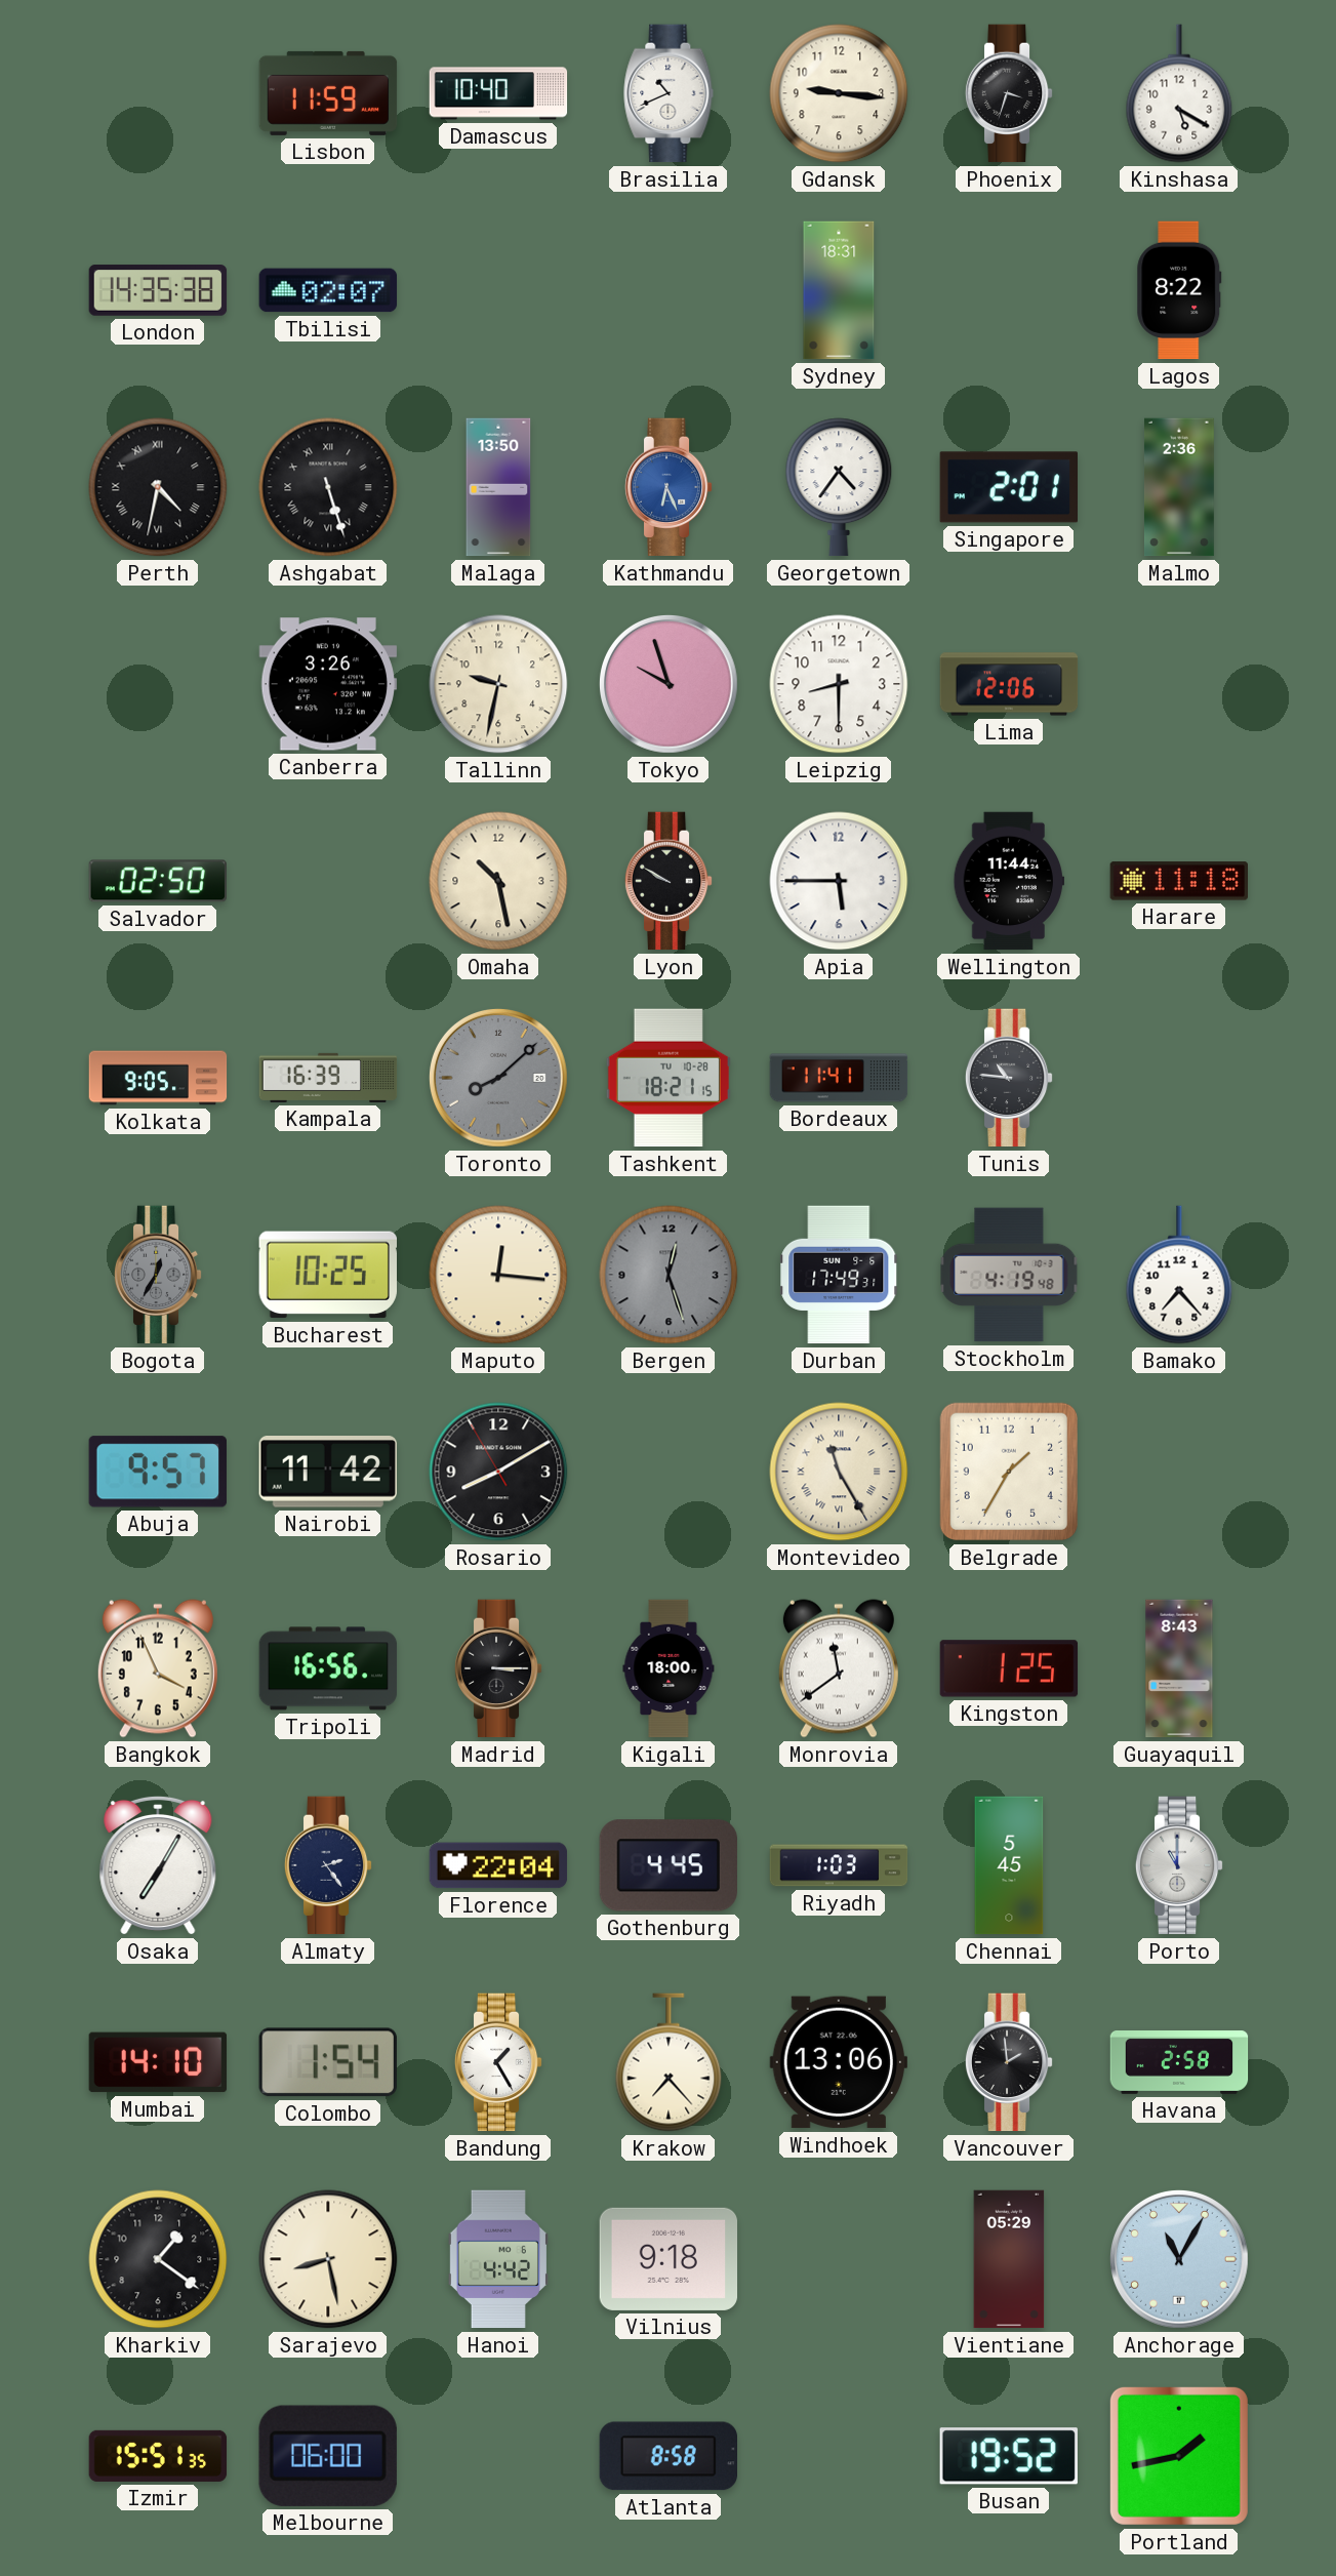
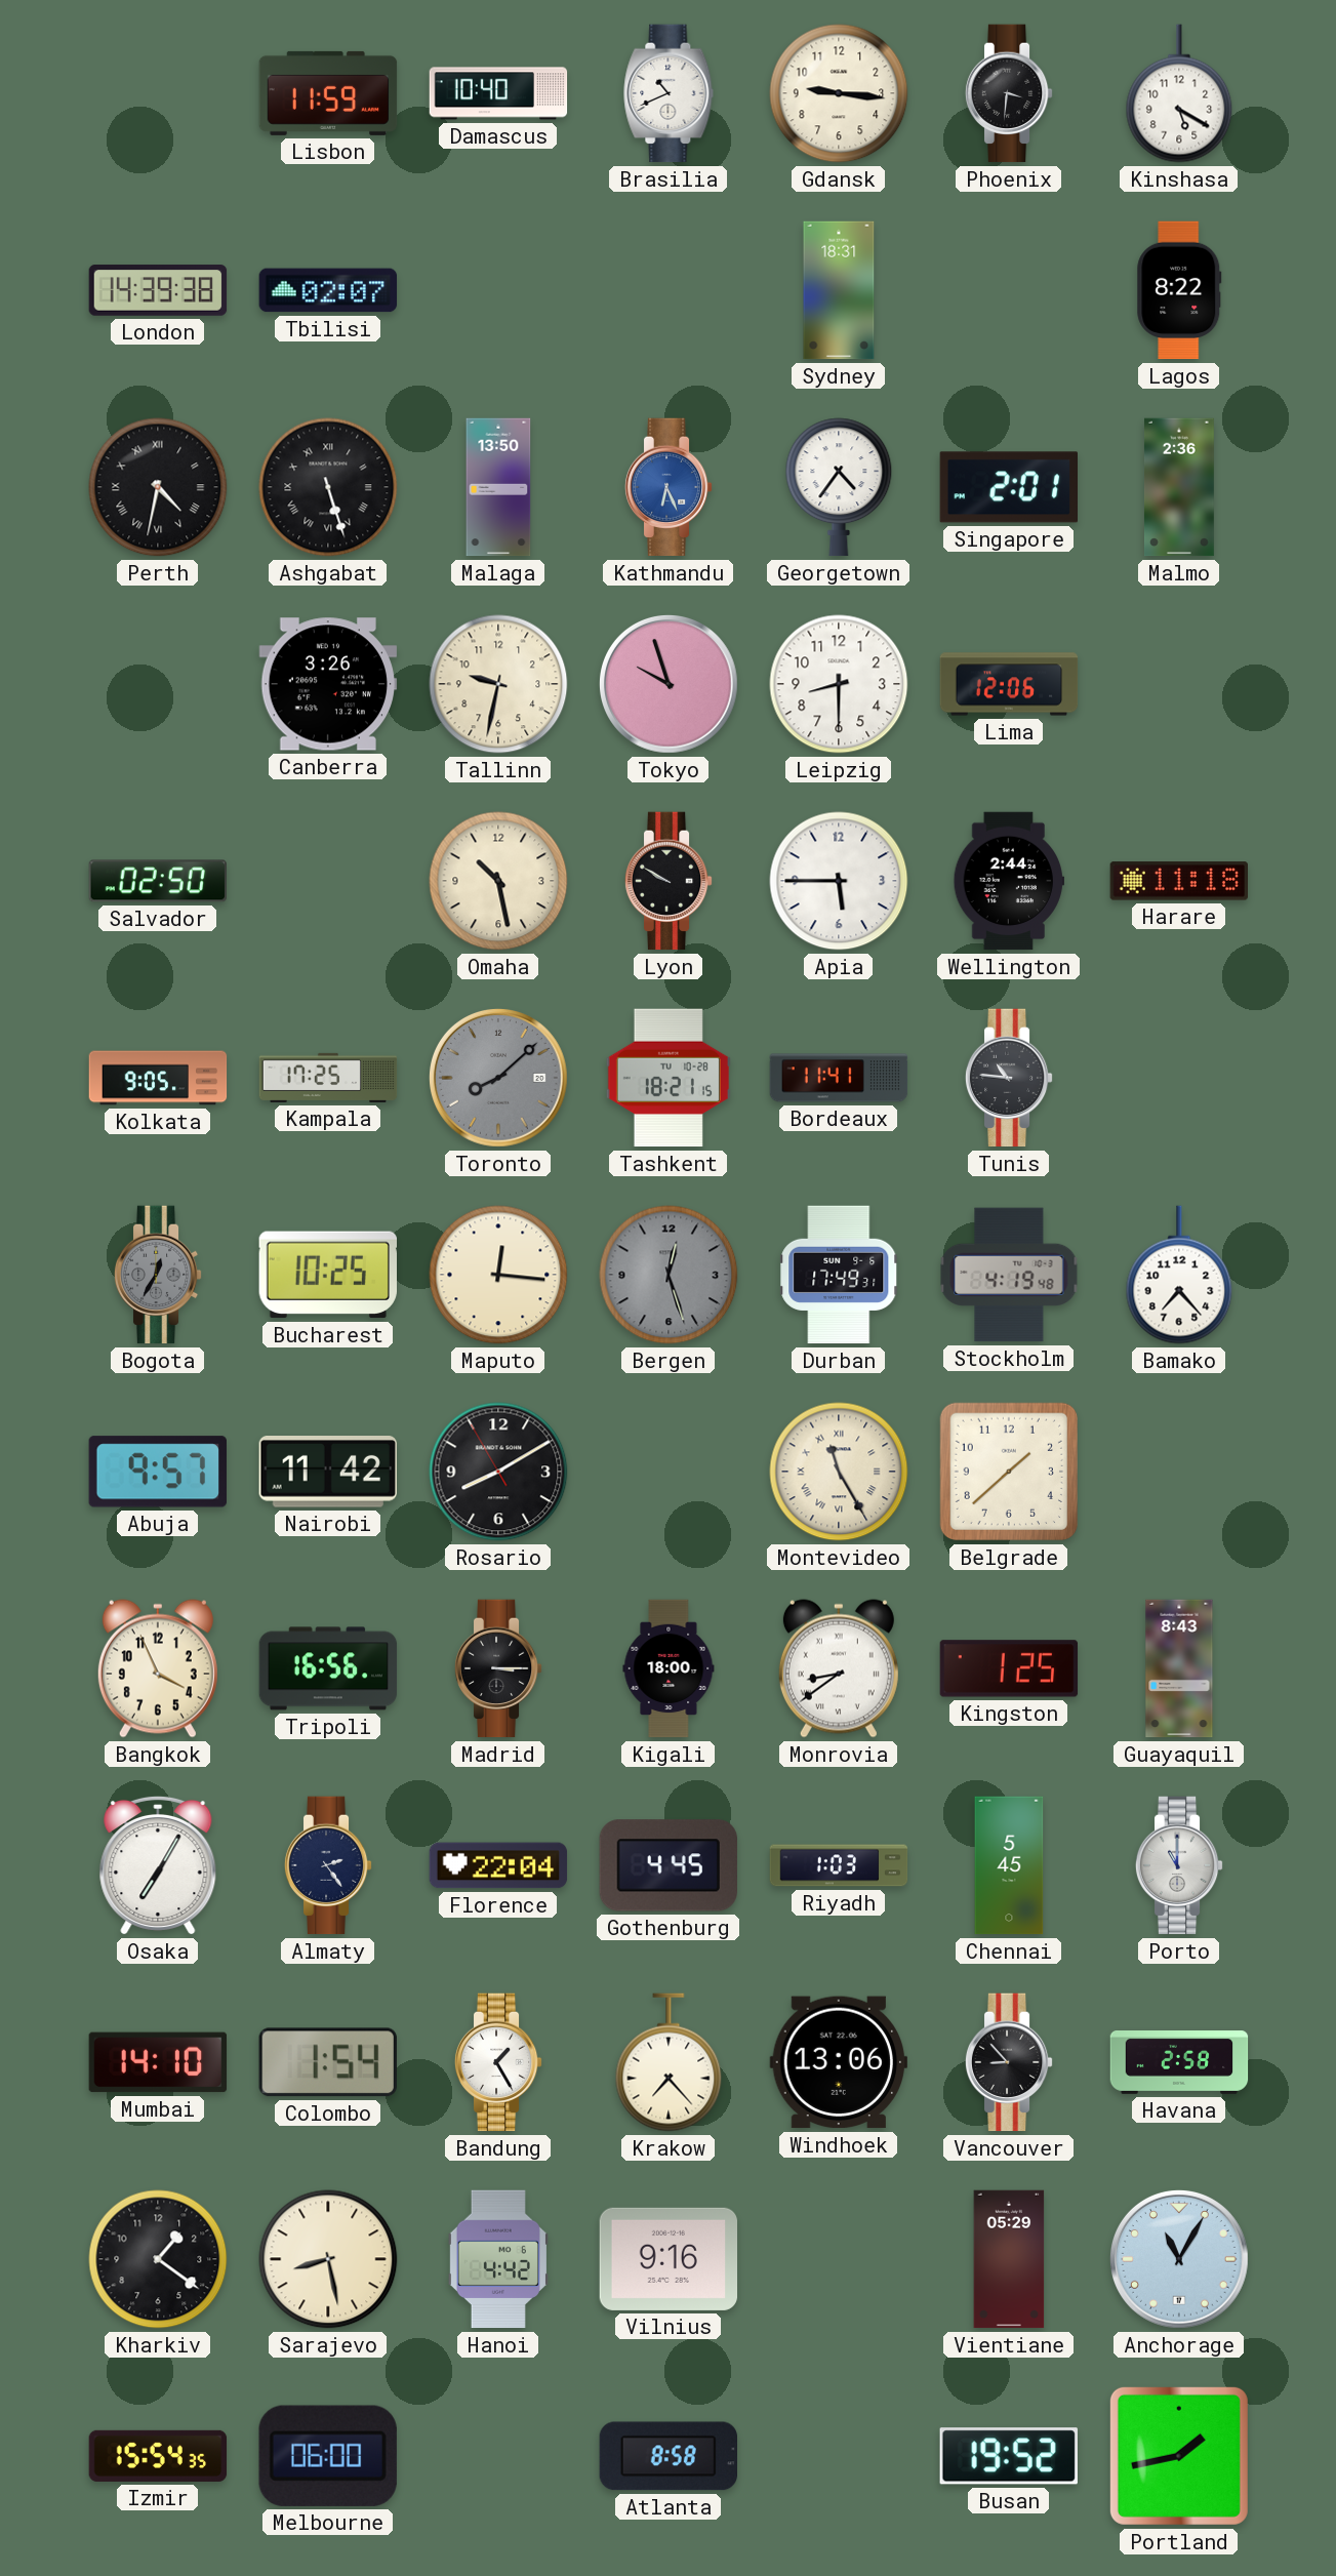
Phoenix: 3:33 -> 3:31
London: 14:35 -> 14:39
Wellington: 11:44 -> 2:44
Kampala: 16:39 -> 17:25
Belgrade: 1:35 -> 1:38
Monrovia: 11:39 -> 8:39
Vancouver: 1:59 -> 8:53
Vilnius: 9:18 -> 9:16
Izmir: 15:51 -> 15:54
